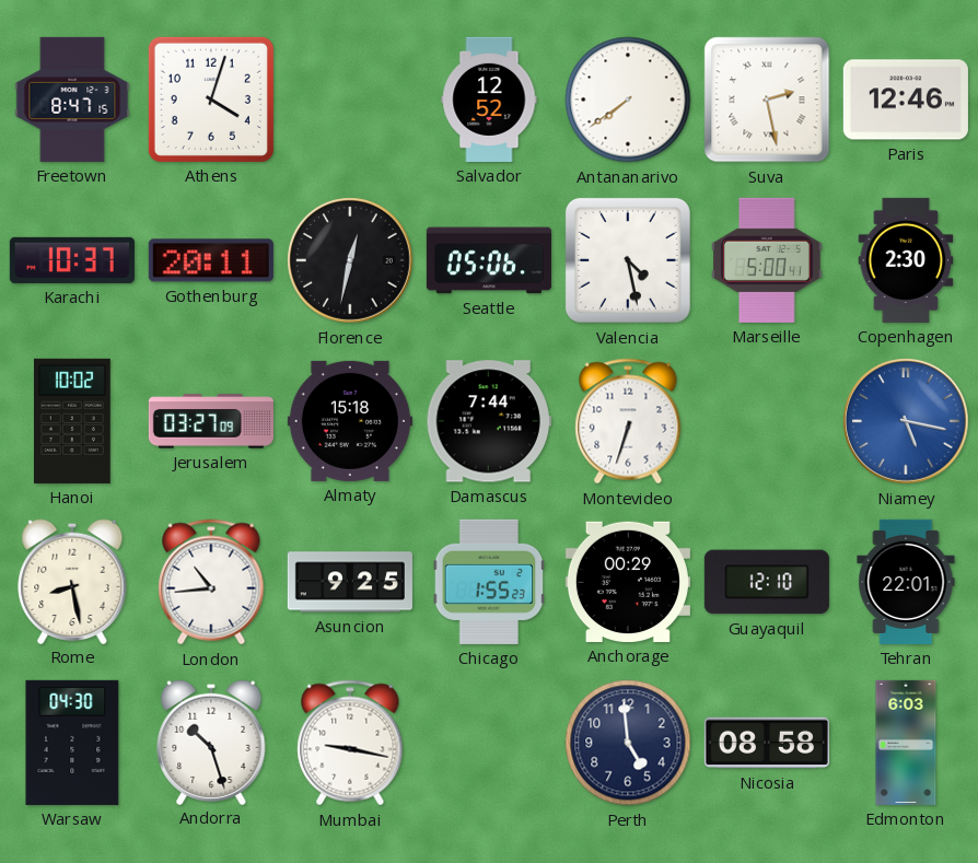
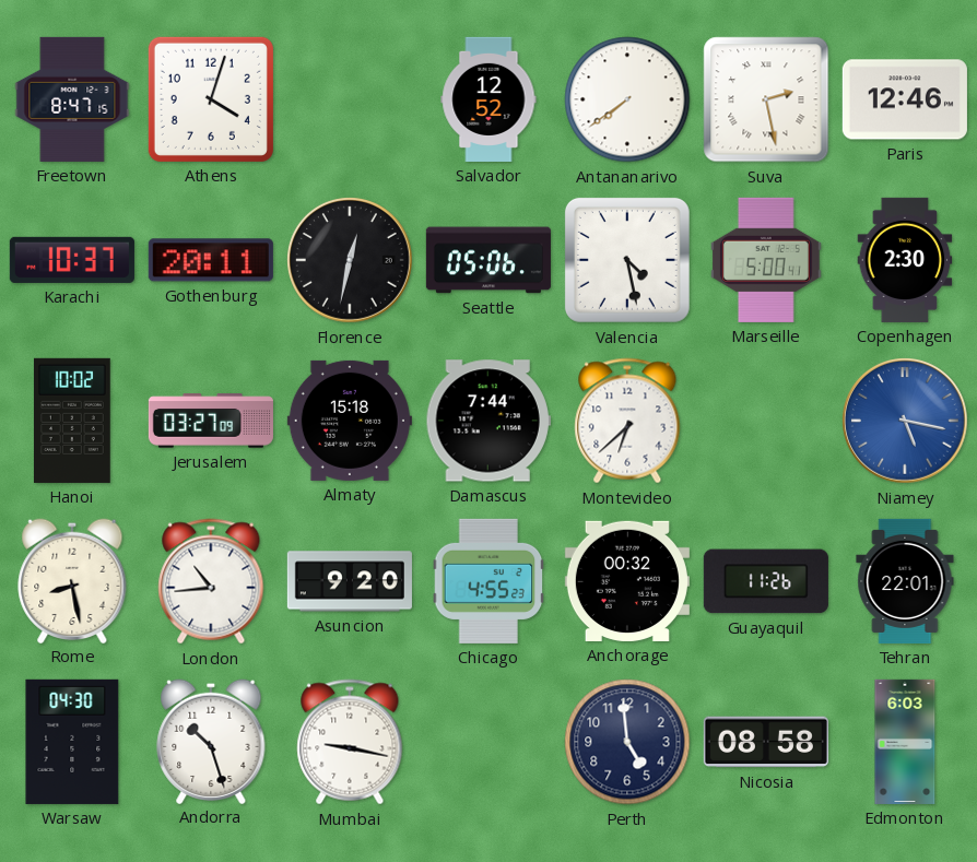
Montevideo: 6:33 -> 6:38
Asuncion: 9:25 -> 9:20
Chicago: 1:55 -> 4:55
Anchorage: 00:29 -> 00:32
Guayaquil: 12:10 -> 11:26
